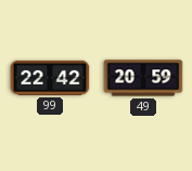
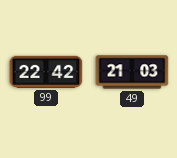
49: 20:59 -> 21:03
